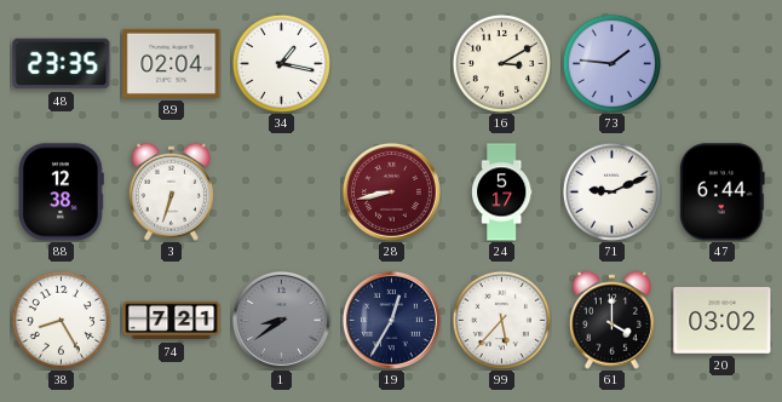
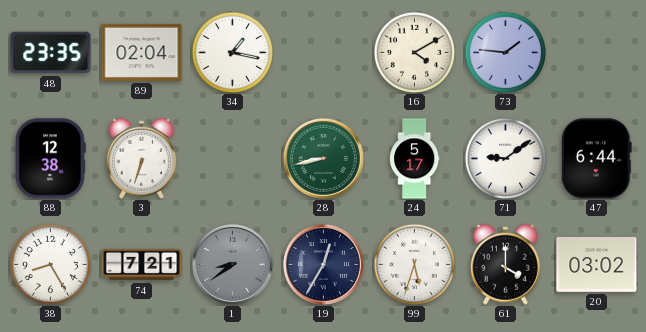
16: 3:10 -> 4:10
28 dial: burgundy -> green
71: 9:11 -> 9:09
99: 5:37 -> 5:33
